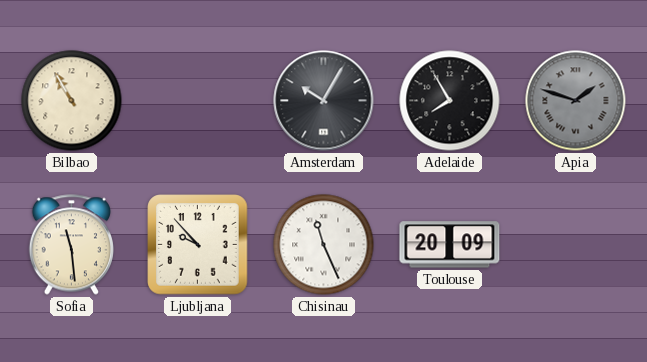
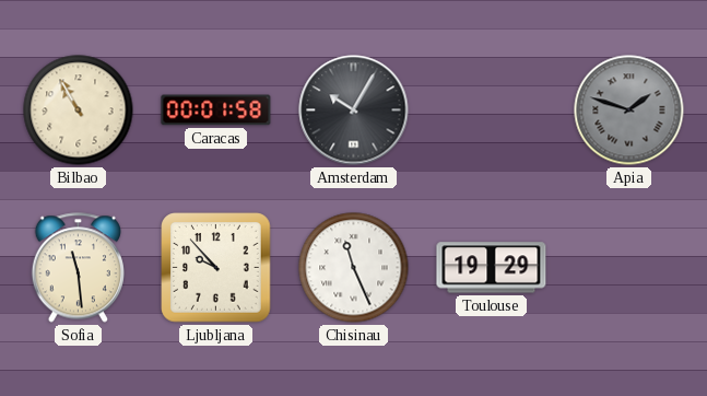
Caracas: none -> 00:01
Adelaide: 7:55 -> none
Toulouse: 20:09 -> 19:29
